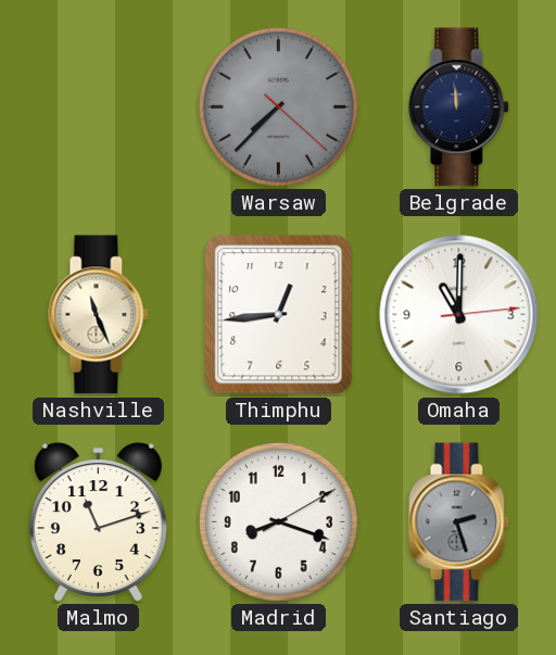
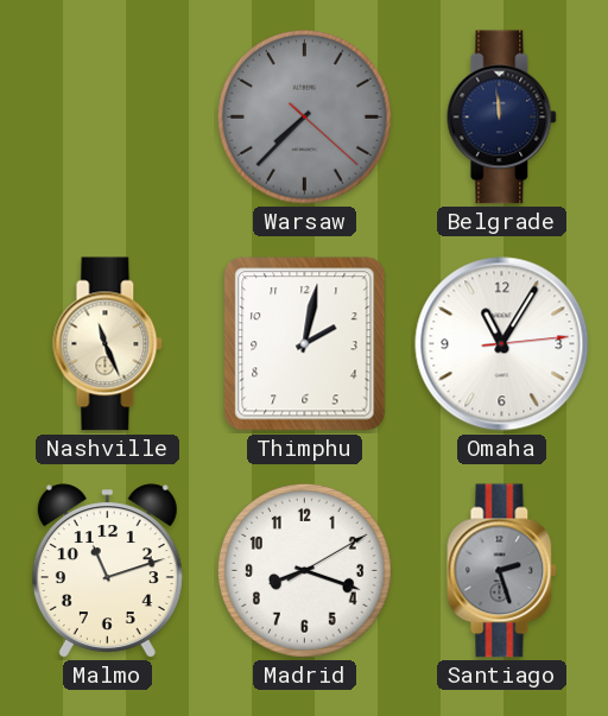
Thimphu: 12:44 -> 2:02
Omaha: 11:00 -> 11:05
